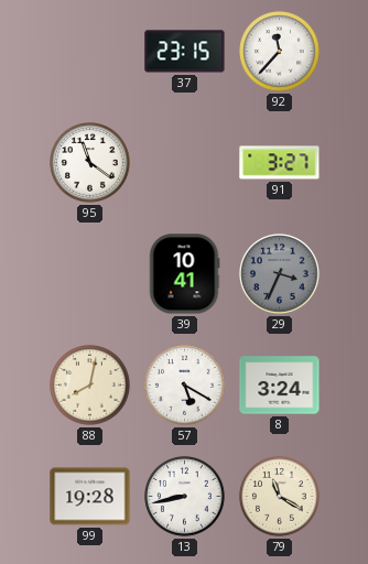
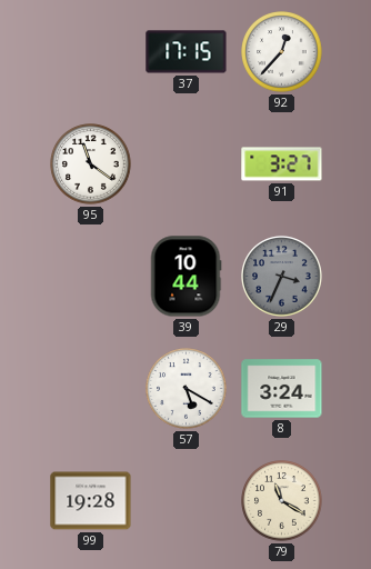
37: 23:15 -> 17:15
92: 11:37 -> 12:37
39: 10:41 -> 10:44
88: 8:02 -> none
13: 8:43 -> none
